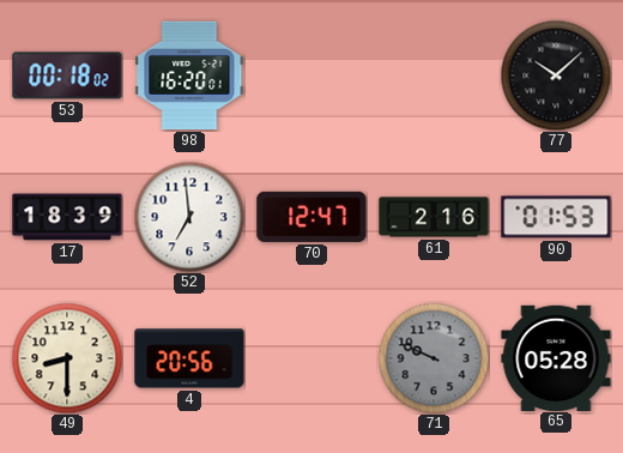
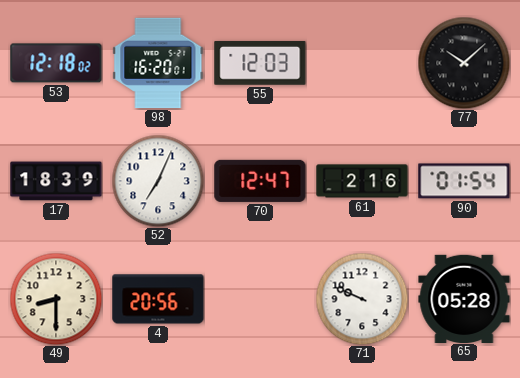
53: 00:18 -> 12:18
55: none -> 12:03
52: 6:59 -> 7:04
90: 01:53 -> 01:54
71 dial: grey -> white
